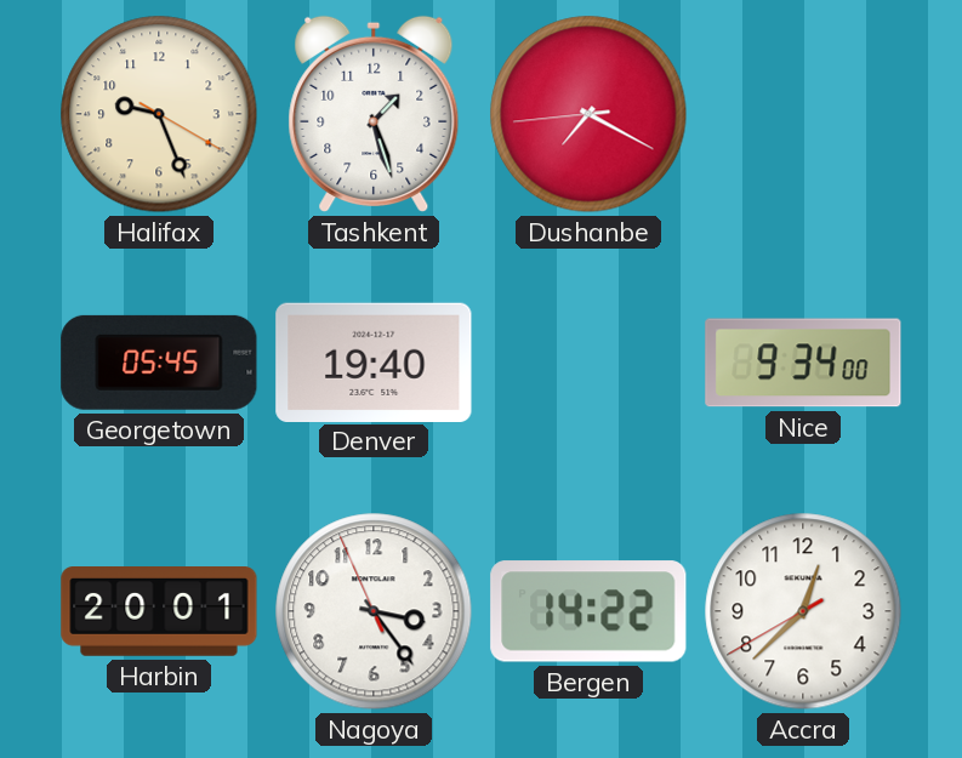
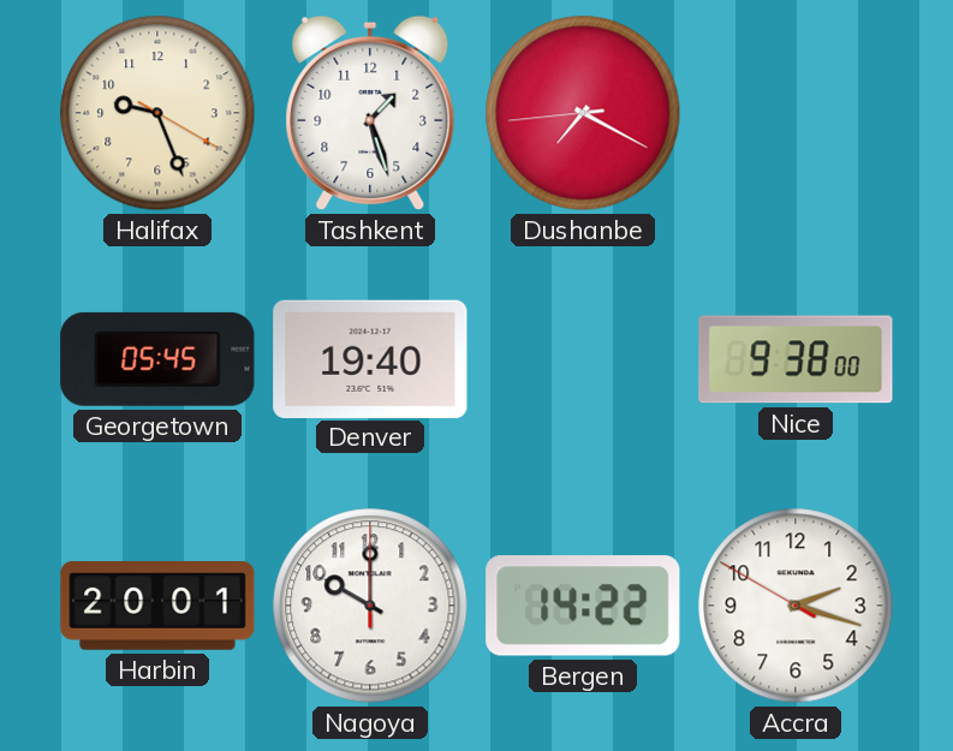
Nice: 9:34 -> 9:38
Nagoya: 3:23 -> 10:00
Accra: 12:37 -> 2:17
